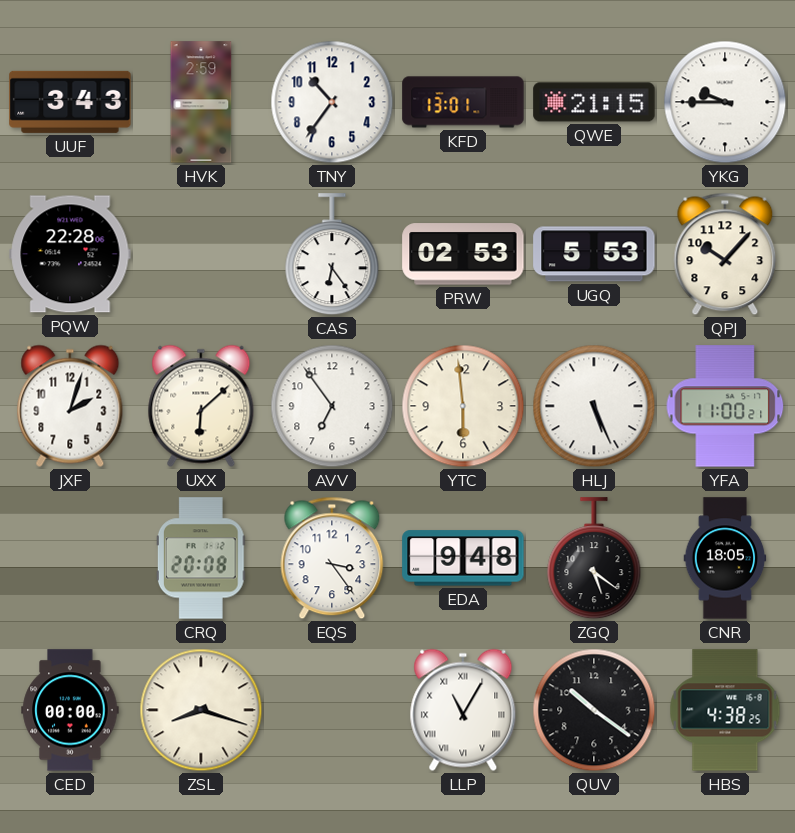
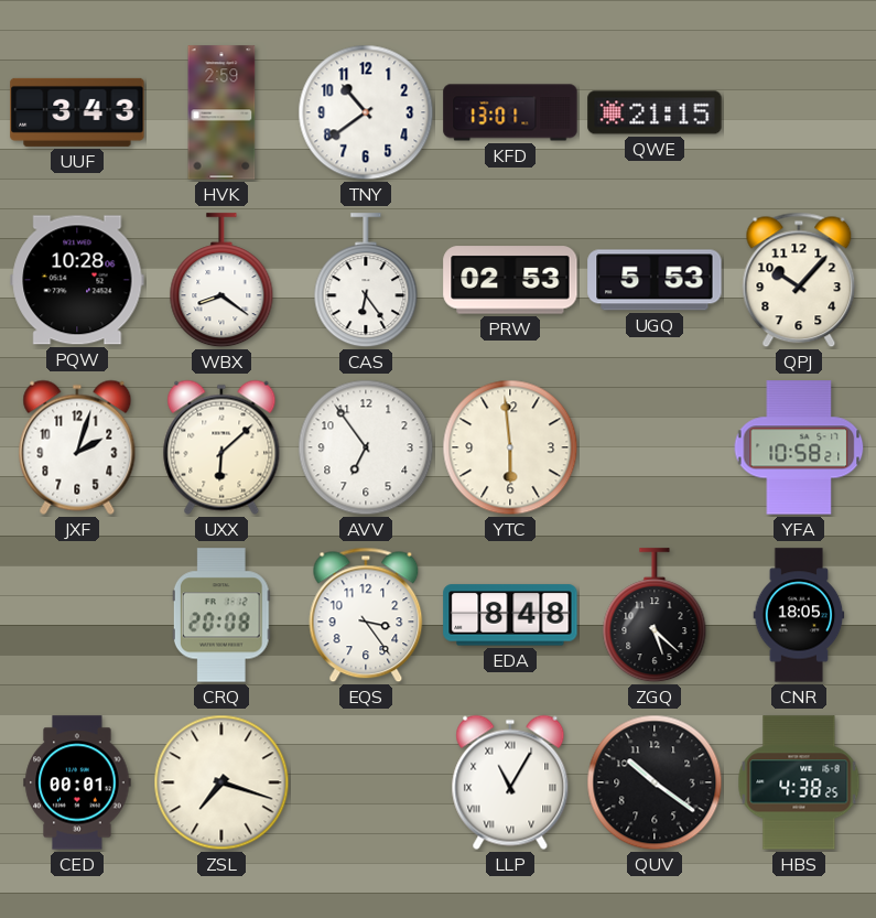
TNY: 10:36 -> 10:39
YKG: 9:45 -> none
PQW: 22:28 -> 10:28
WBX: none -> 8:21
HLJ: 5:26 -> none
YFA: 11:00 -> 10:58
EDA: 9:48 -> 8:48
ZGQ: 5:21 -> 5:22
CED: 00:00 -> 00:01
ZSL: 8:18 -> 7:18
